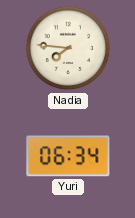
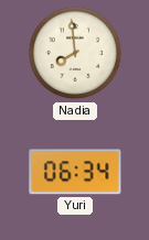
Nadia: 7:46 -> 7:59
